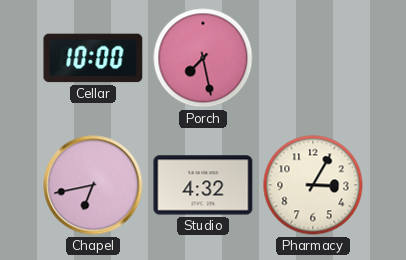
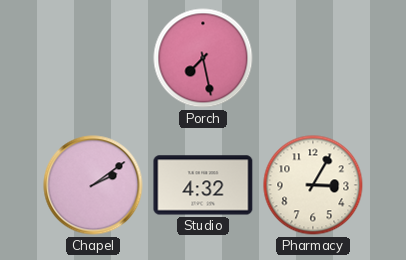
Cellar: 10:00 -> none
Chapel: 6:43 -> 2:09
